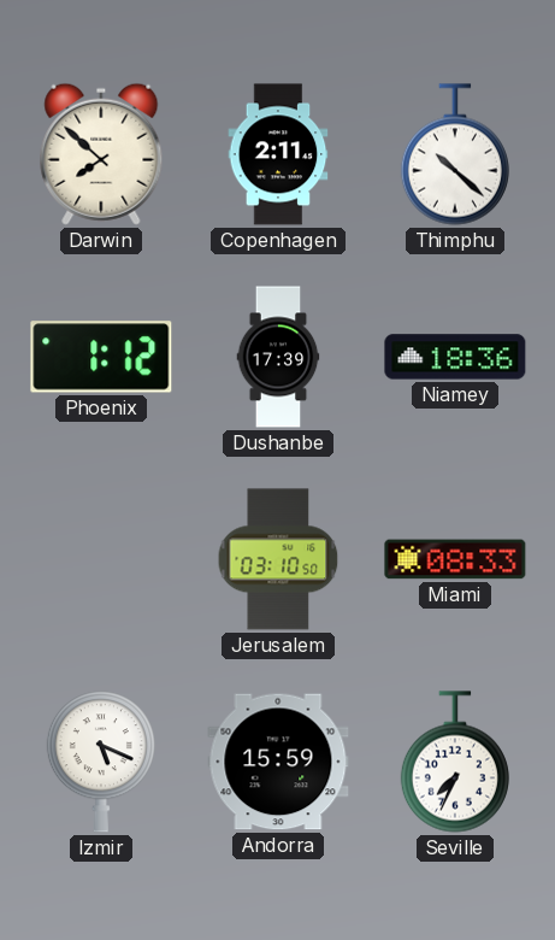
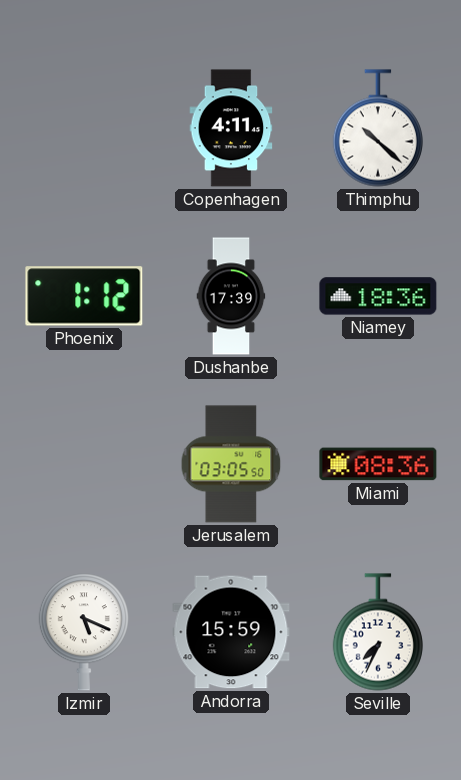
Darwin: 7:52 -> none
Copenhagen: 2:11 -> 4:11
Jerusalem: 03:10 -> 03:05
Miami: 08:33 -> 08:36
